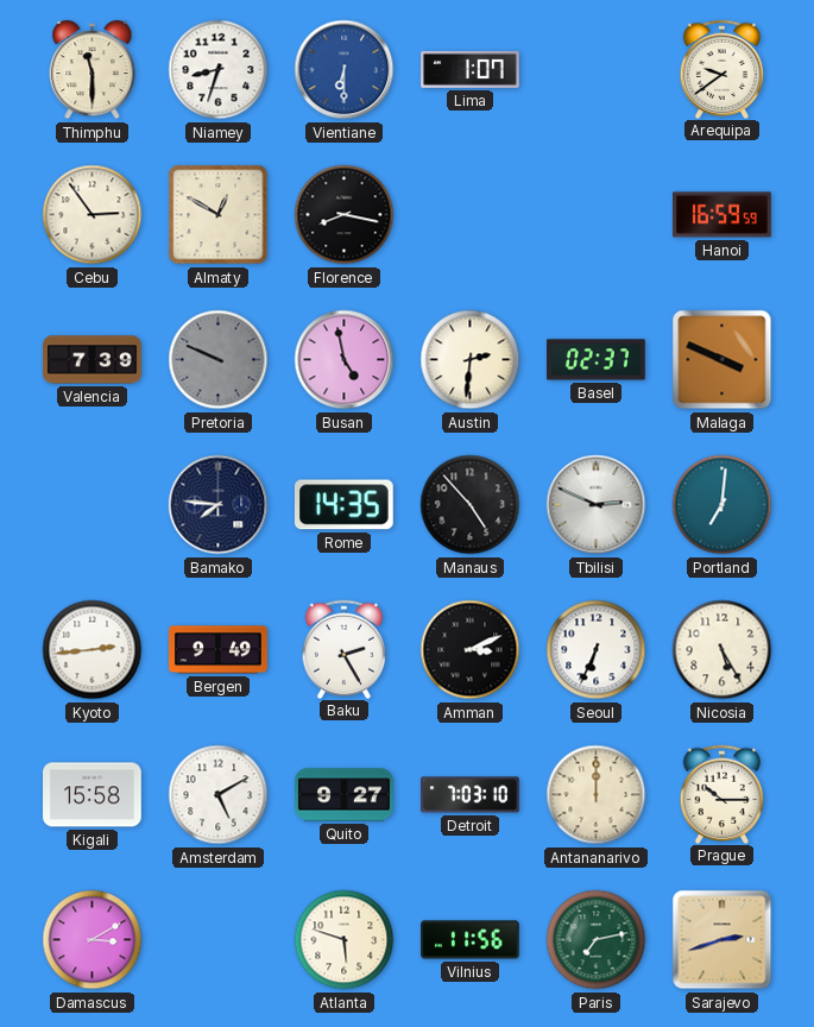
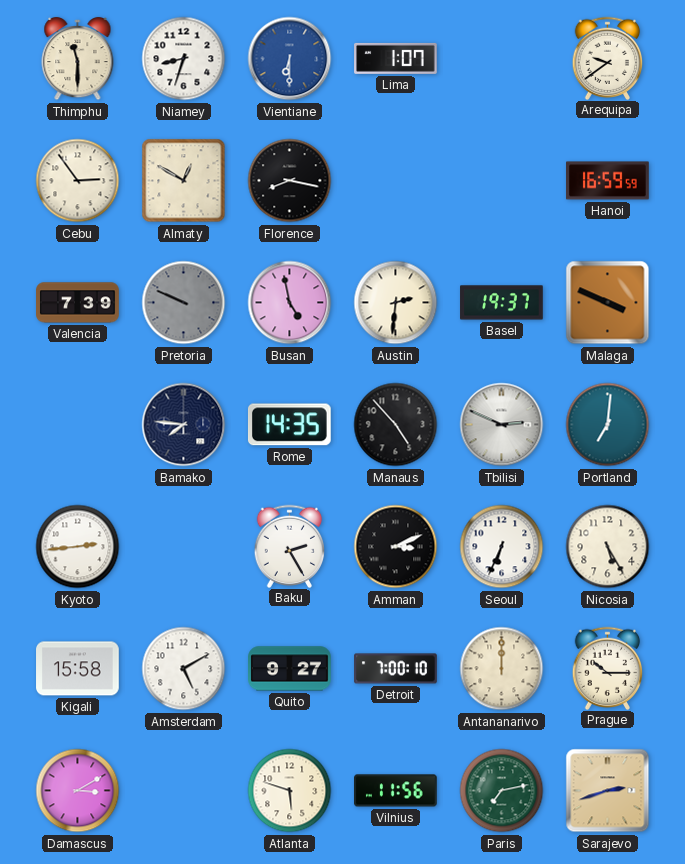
Basel: 02:37 -> 19:37
Bergen: 9:49 -> none
Detroit: 7:03 -> 7:00
